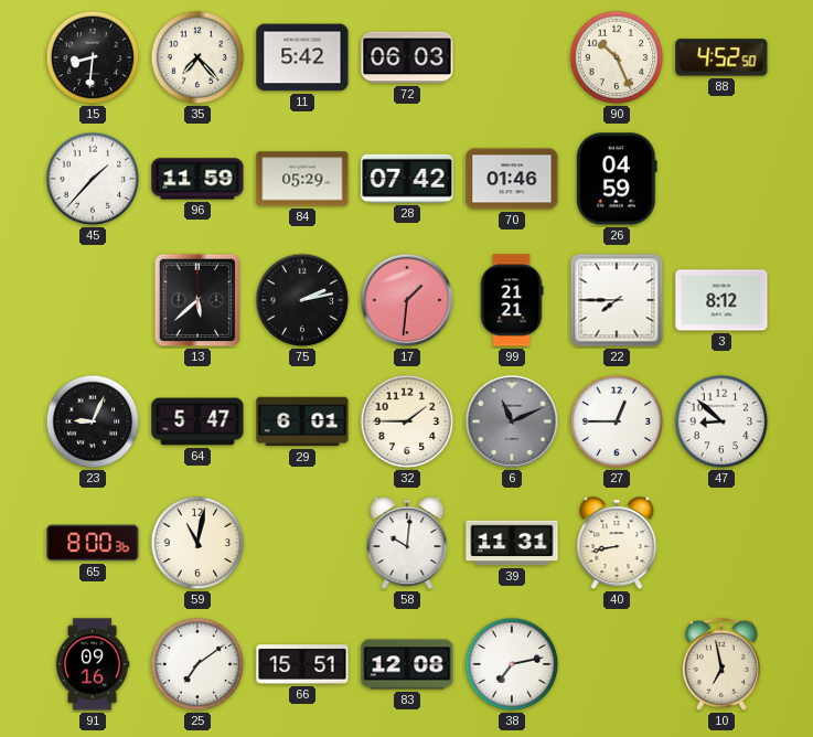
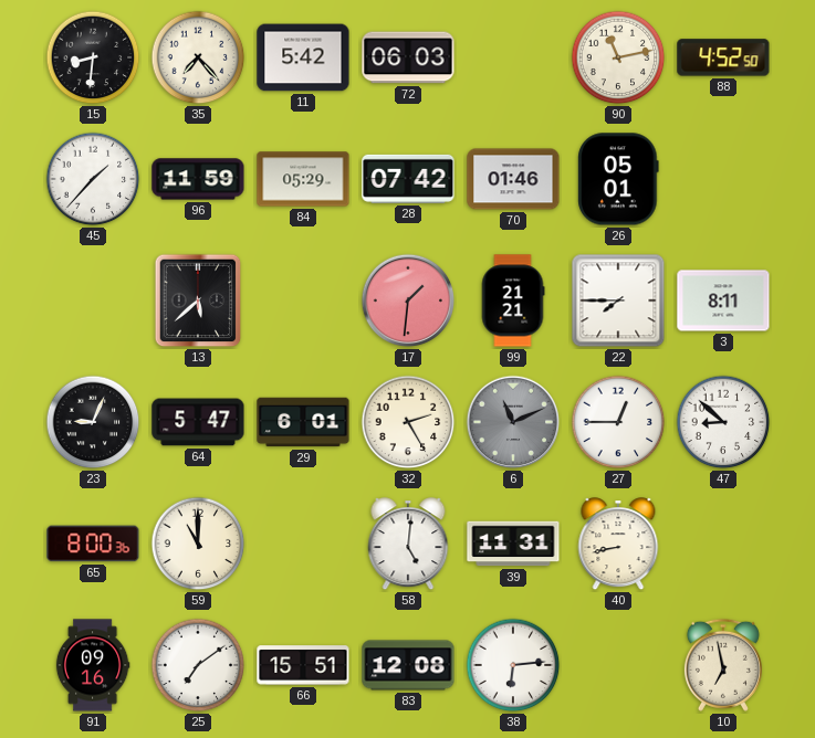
90: 10:26 -> 11:13
26: 04:59 -> 05:01
75: 2:13 -> none
3: 8:12 -> 8:11
32: 1:45 -> 2:25
59: 11:02 -> 11:00
58: 10:01 -> 5:01
38: 7:13 -> 6:14
